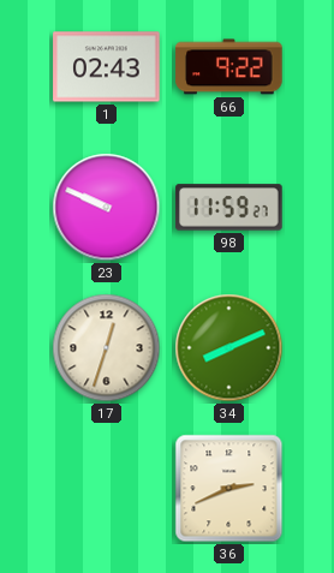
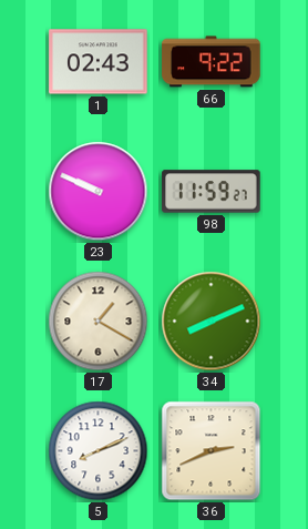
17: 12:33 -> 1:20
5: none -> 8:11
